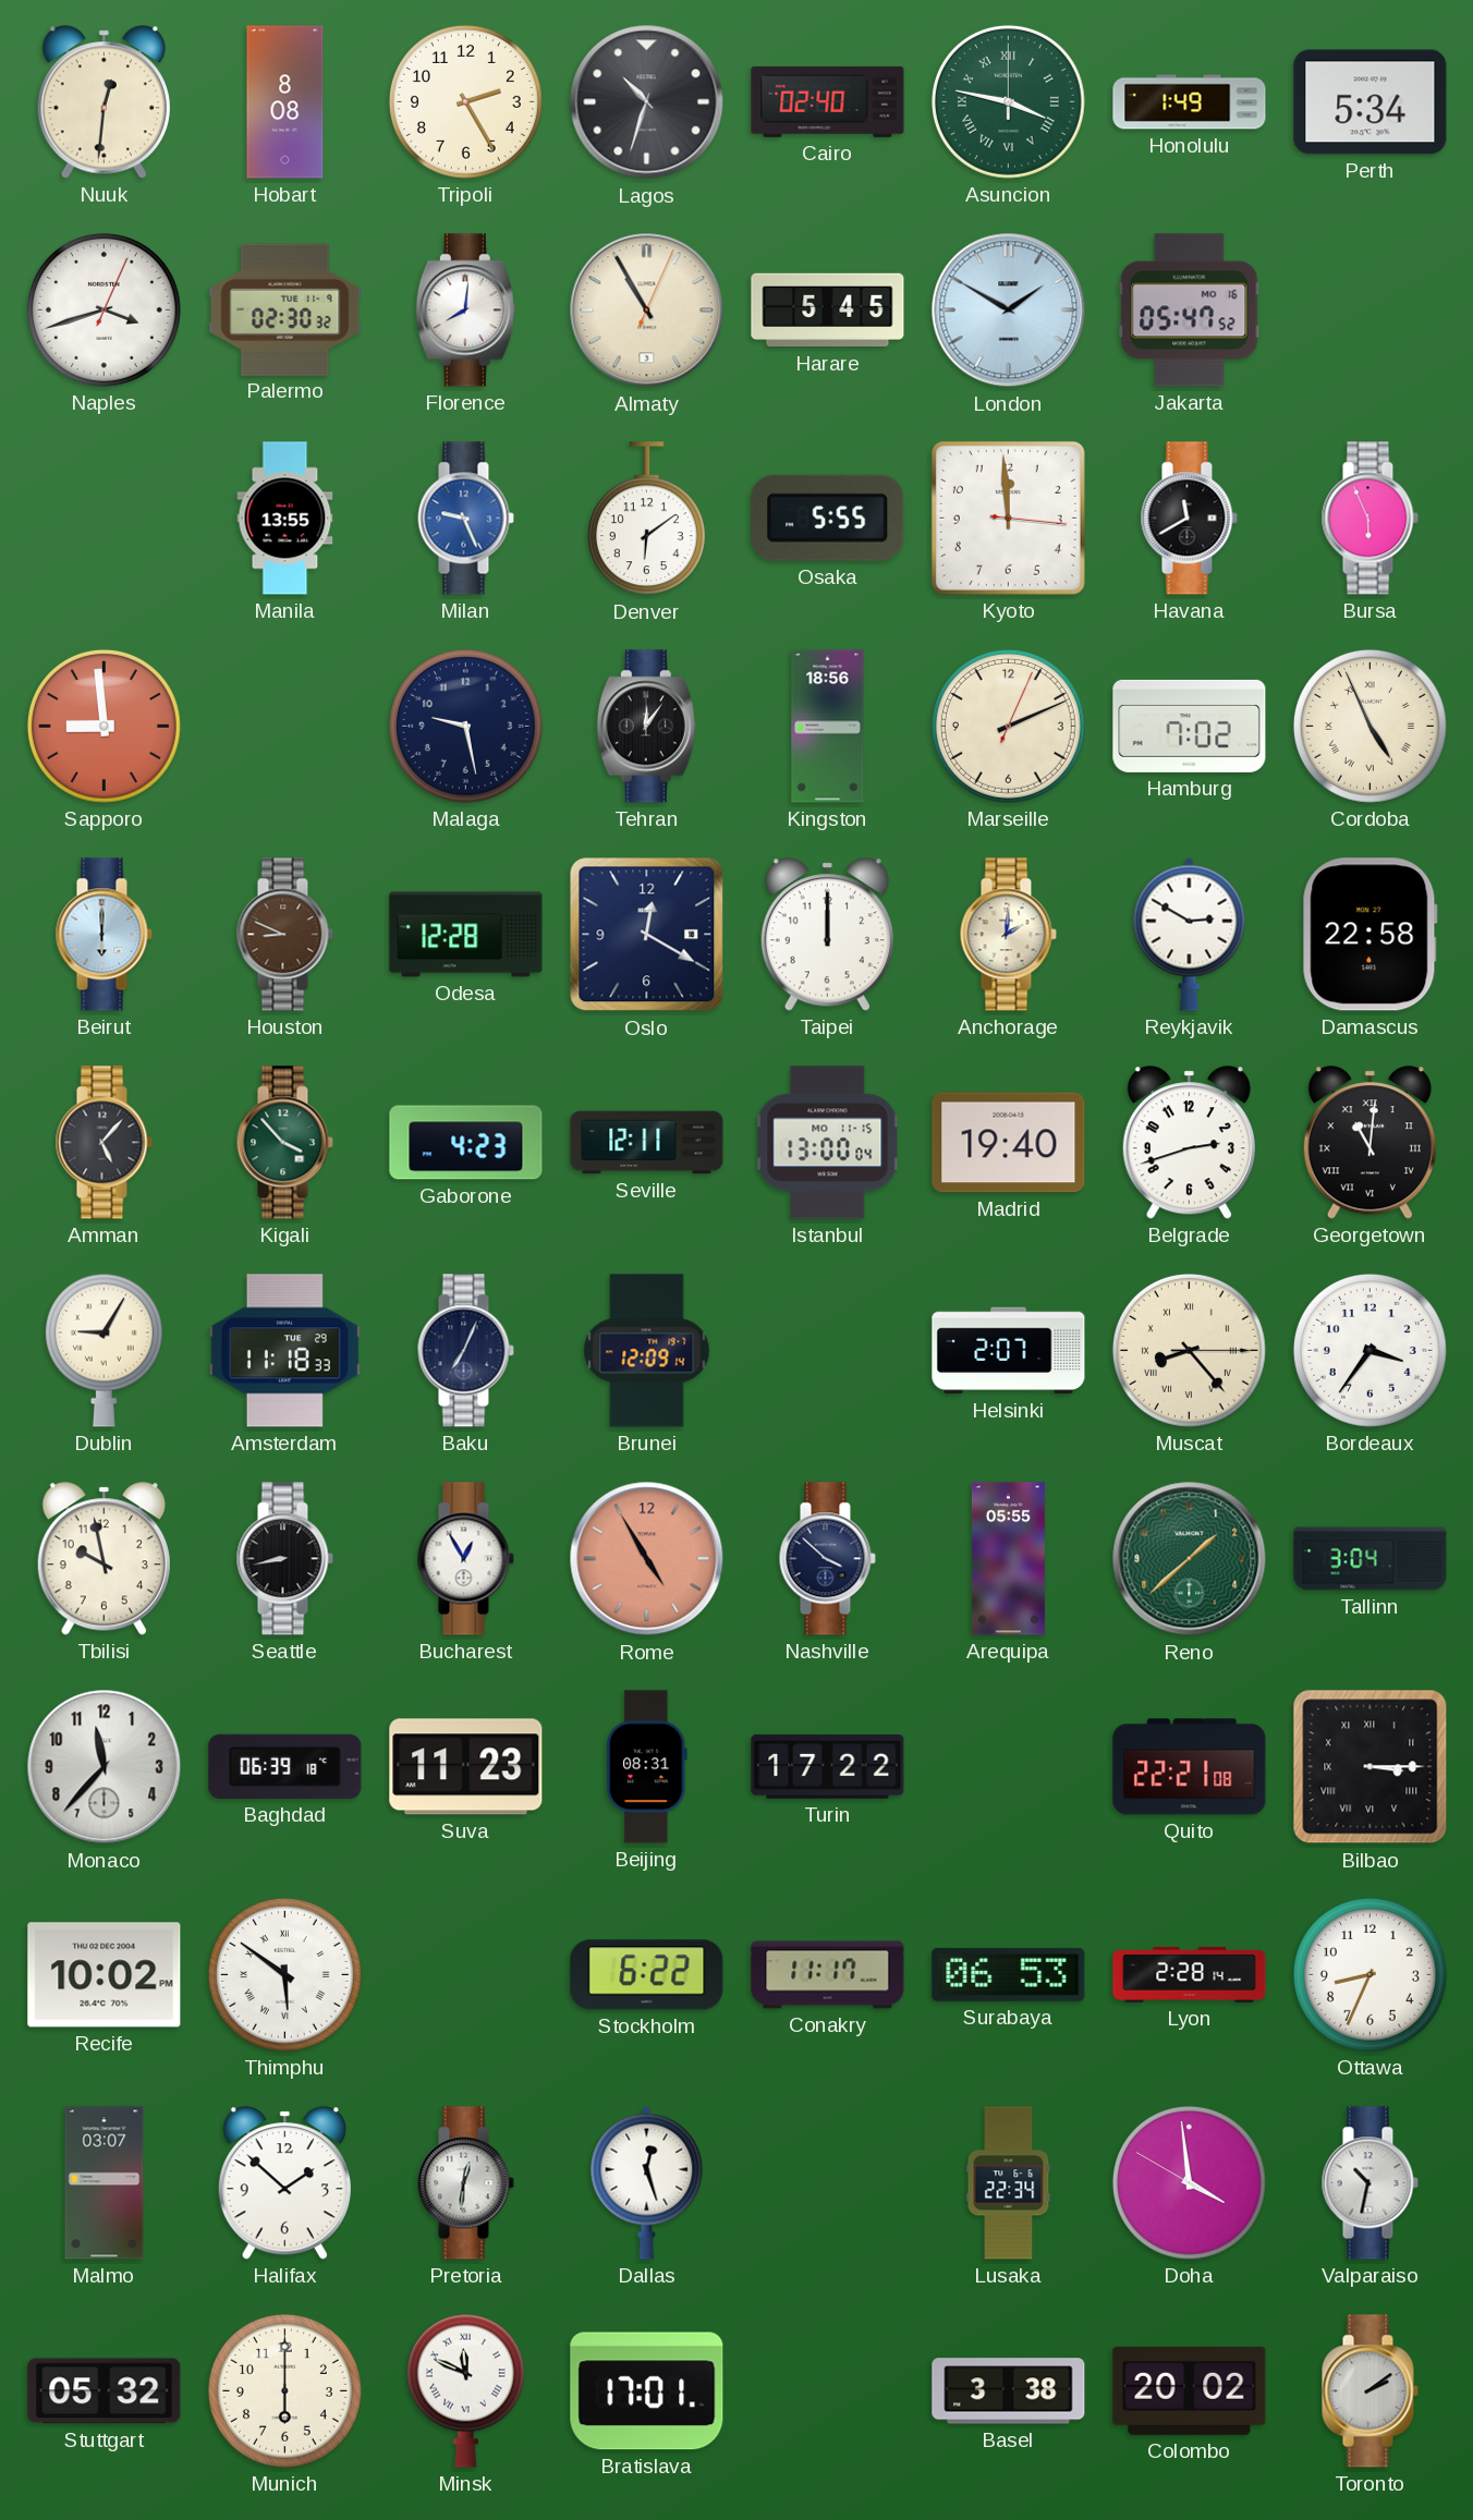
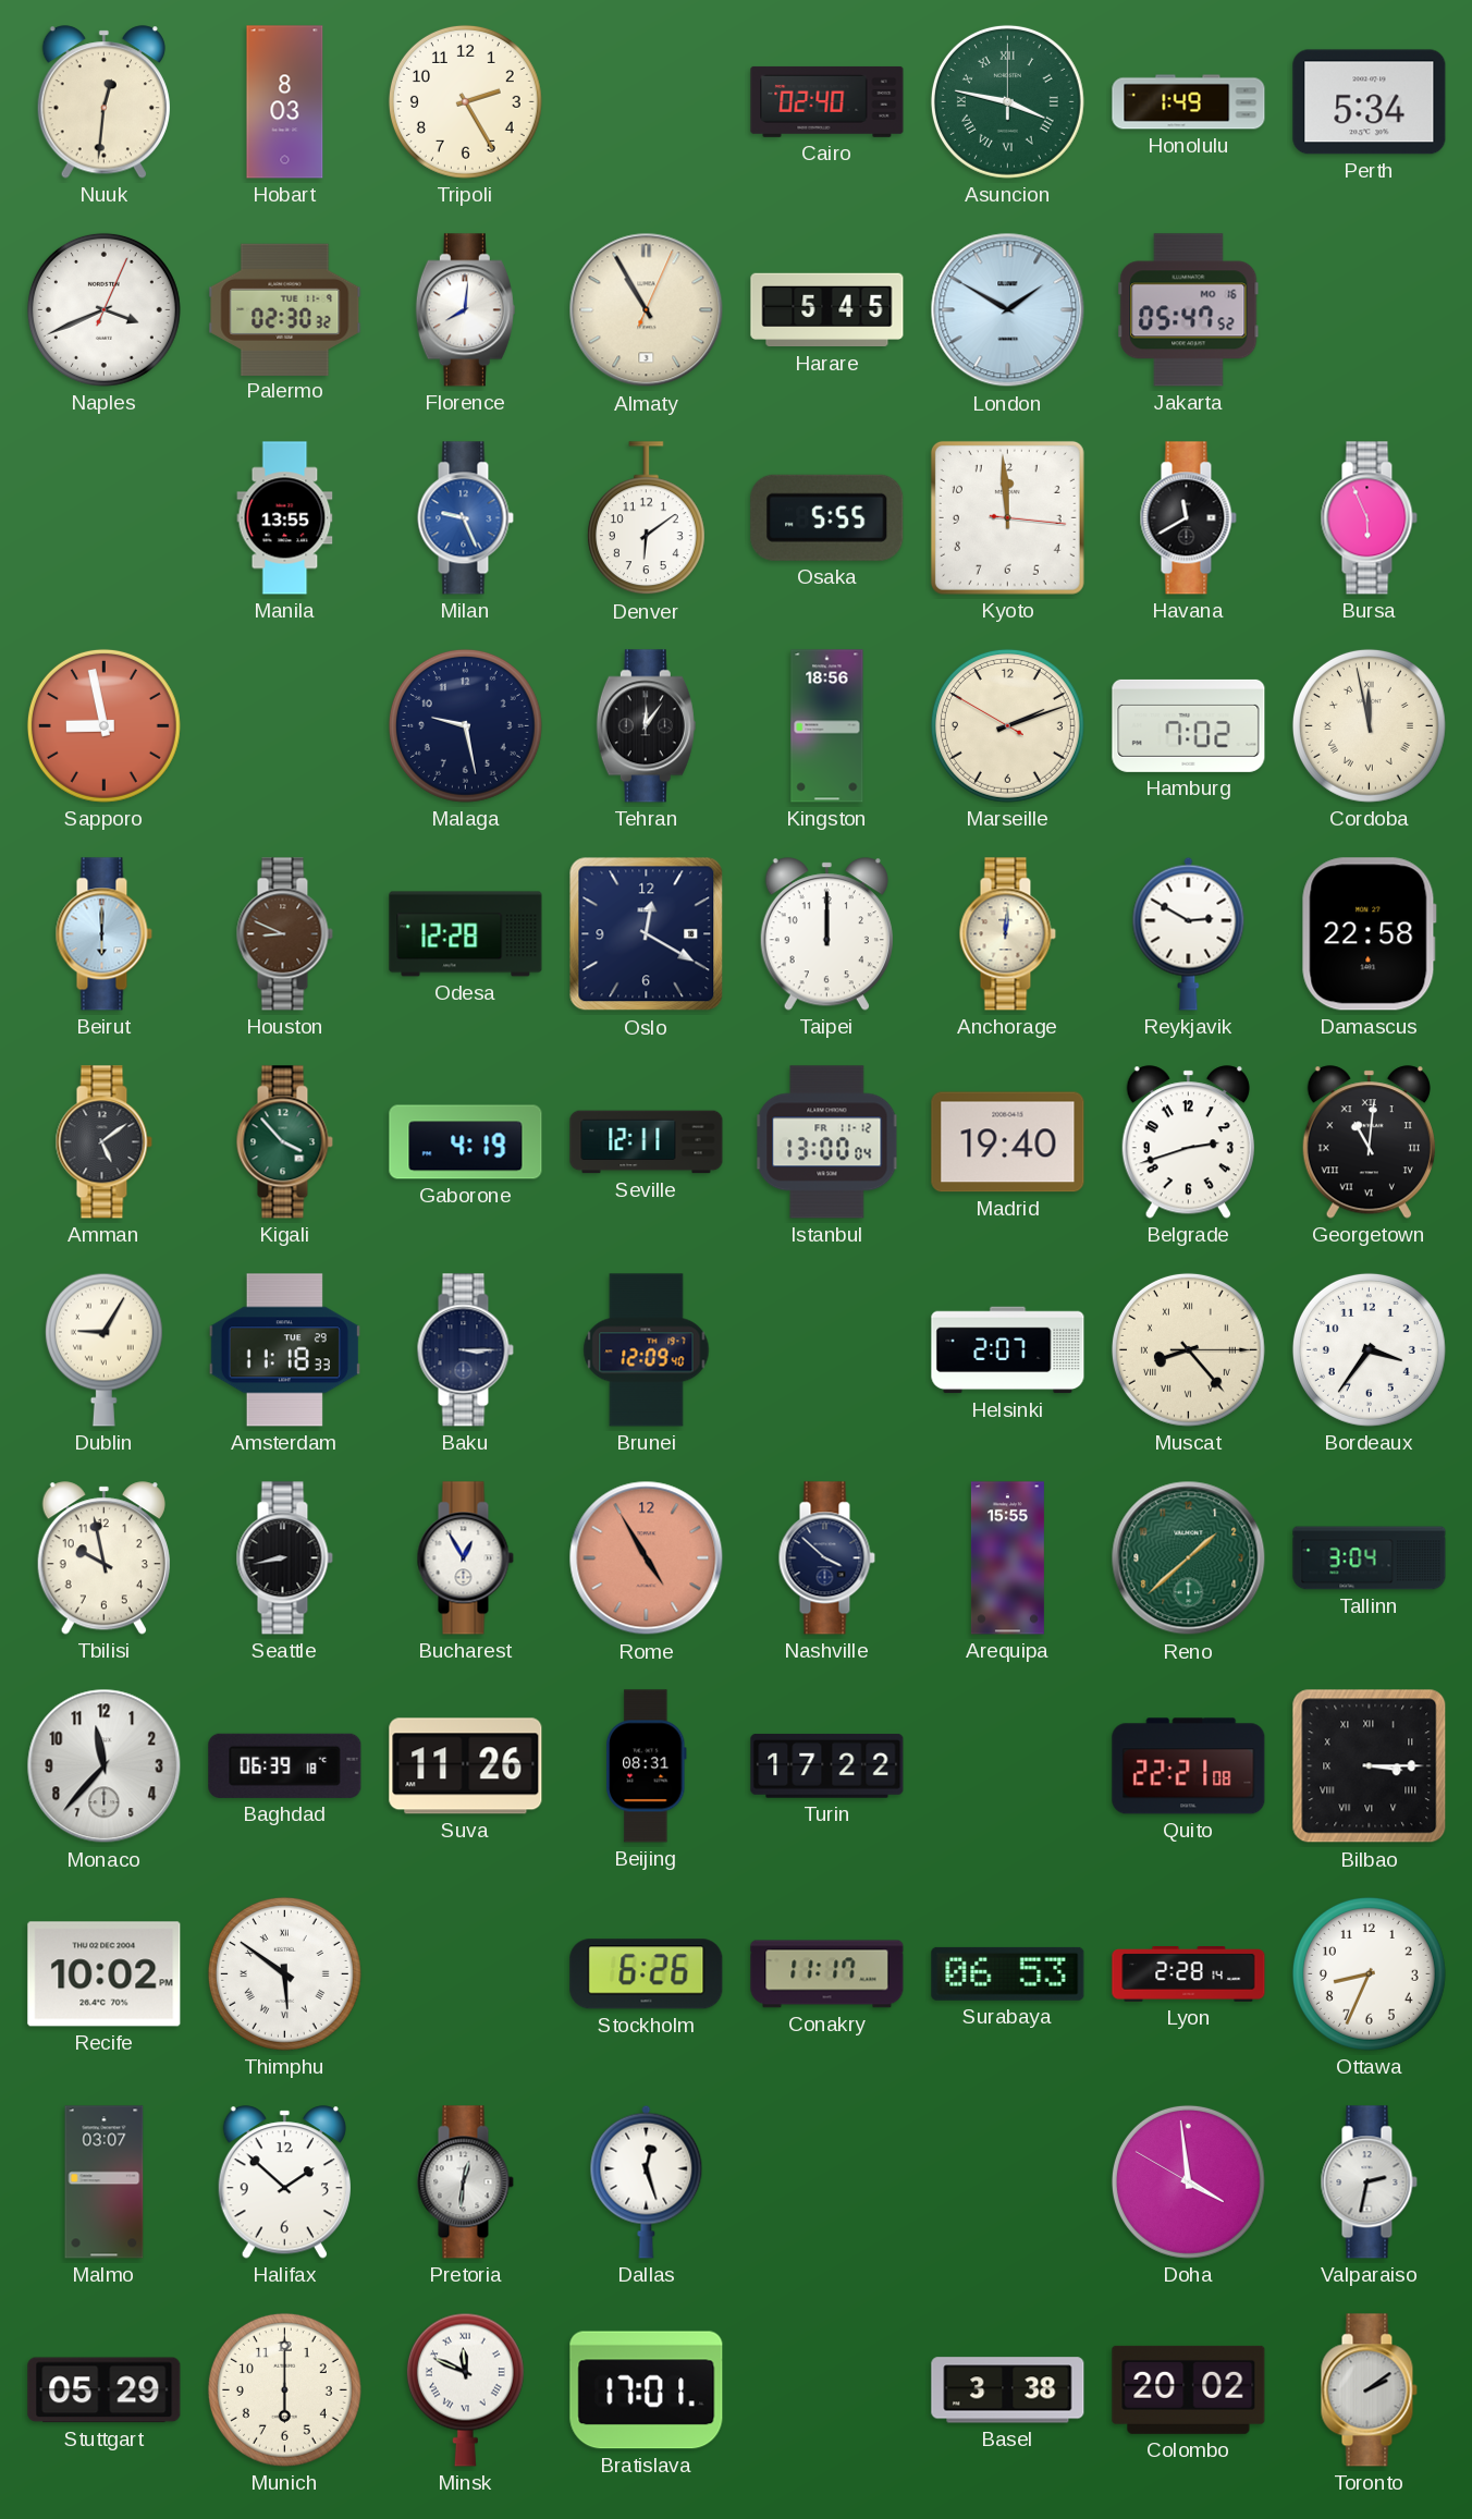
Hobart: 8:08 -> 8:03
Lagos: 10:33 -> none
Naples: 3:42 -> 3:41
Sapporo: 8:59 -> 8:58
Marseille: 2:11:04 -> 2:11:50
Cordoba: 4:56 -> 11:58
Anchorage: 2:01 -> 12:01
Amman: 5:07 -> 5:09
Gaborone: 4:23 -> 4:19
Istanbul date: MO 11-15 -> FR 11-12
Baku: 7:04 -> 3:15
Brunei: 12:09:14 -> 12:09:40
Arequipa: 05:55 -> 15:55
Suva: 11:23 -> 11:26
Stockholm: 6:22 -> 6:26
Lusaka: 22:34 -> none
Valparaiso: 10:32 -> 2:32
Stuttgart: 05:32 -> 05:29
